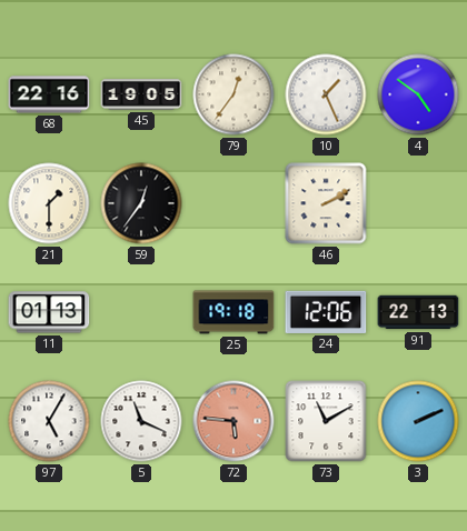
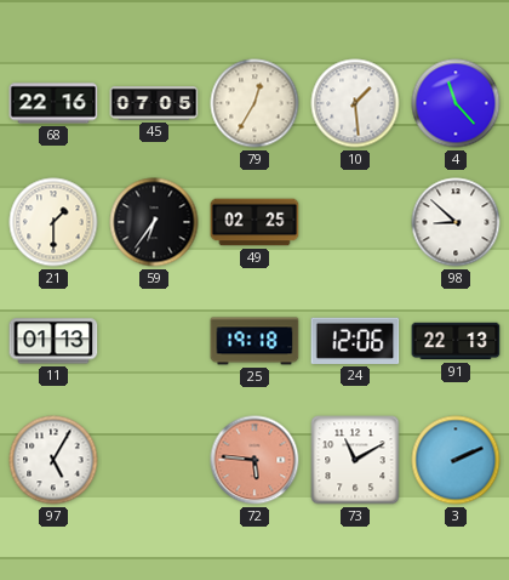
45: 19:05 -> 07:05
79: 12:36 -> 12:35
10: 1:26 -> 1:29
4: 4:51 -> 11:23
59: 12:36 -> 6:36
49: none -> 02:25
46: 2:10 -> none
98: none -> 8:52
5: 11:19 -> none
